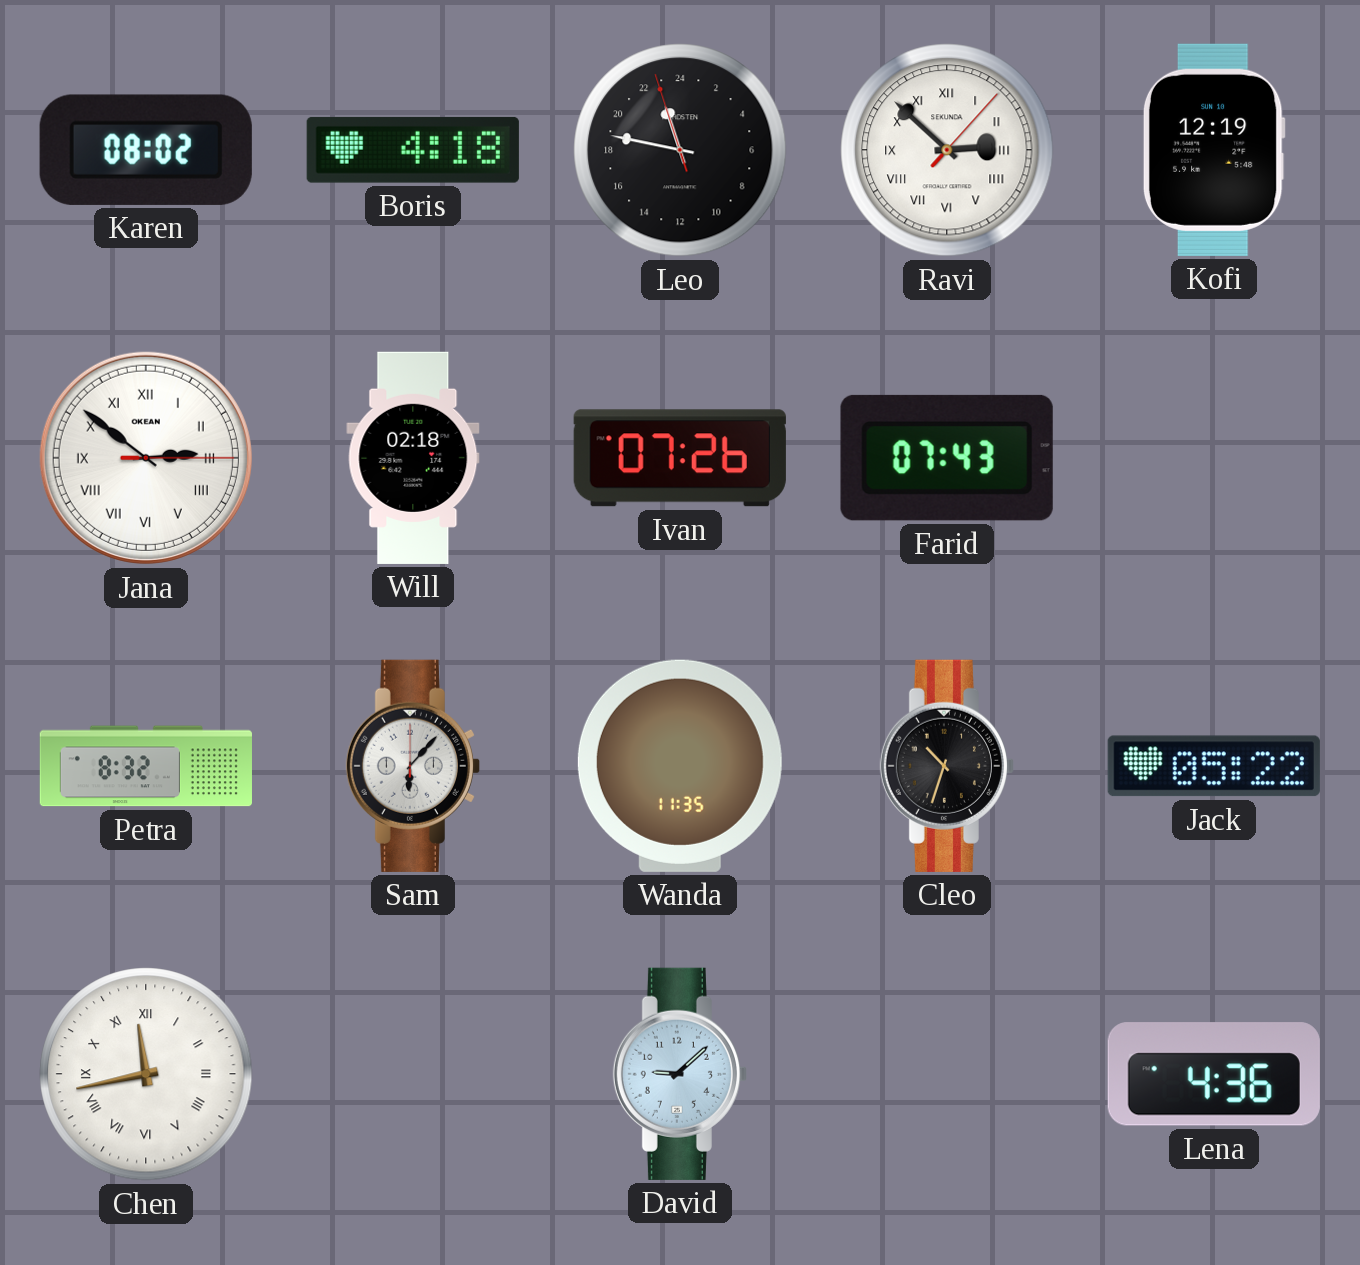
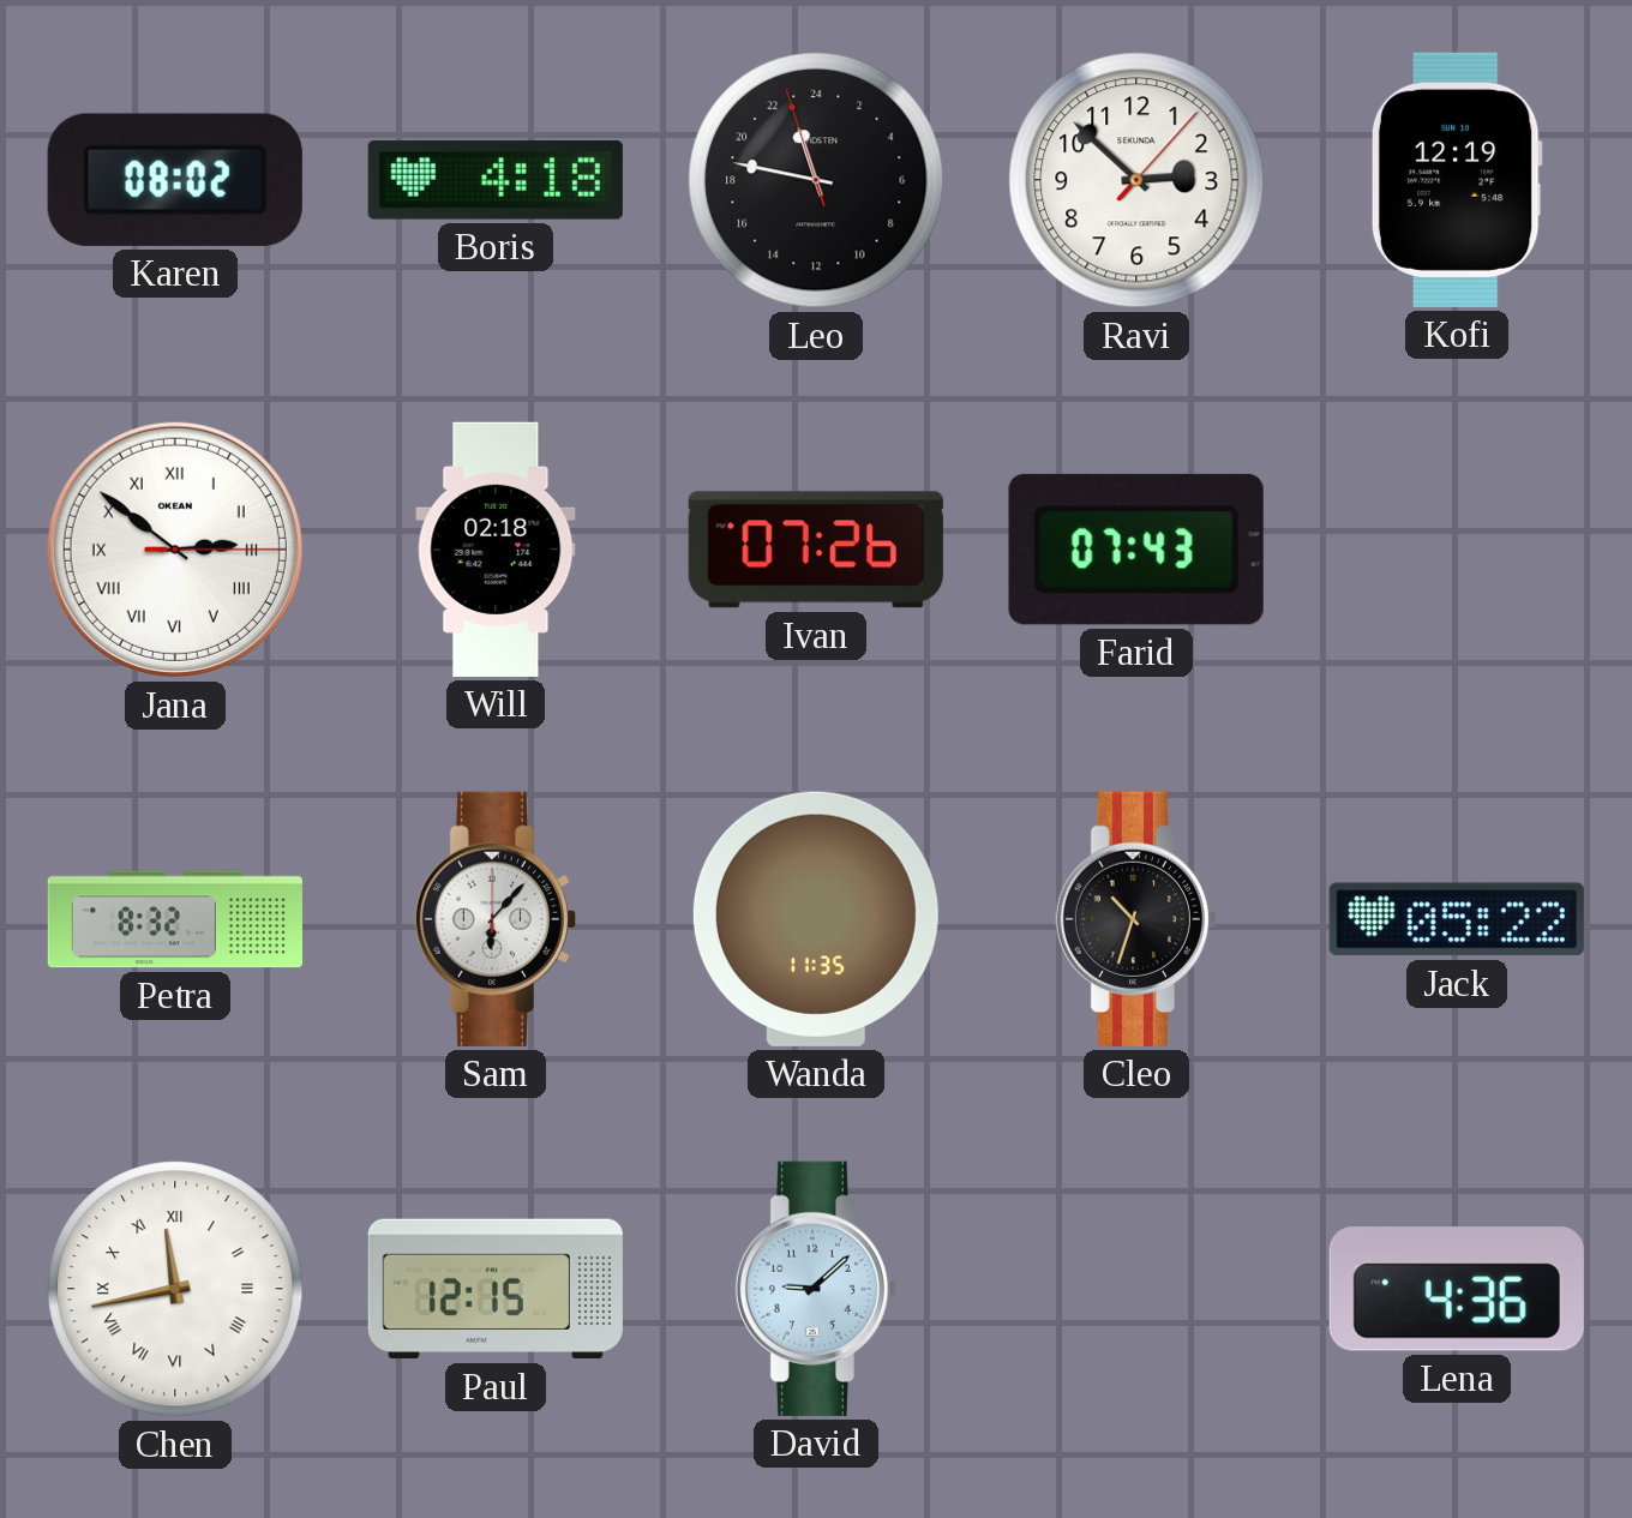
Ravi numerals: Roman -> Arabic
Paul: none -> 12:15
